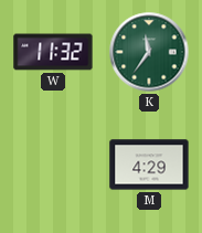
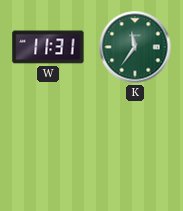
W: 11:32 -> 11:31
M: 4:29 -> none
